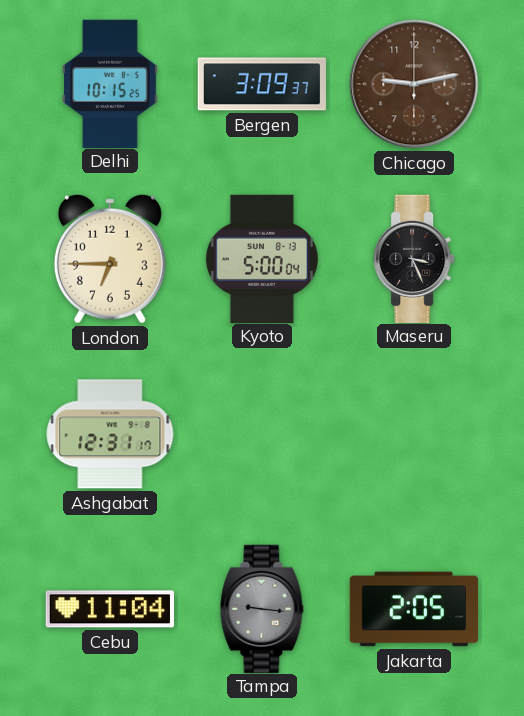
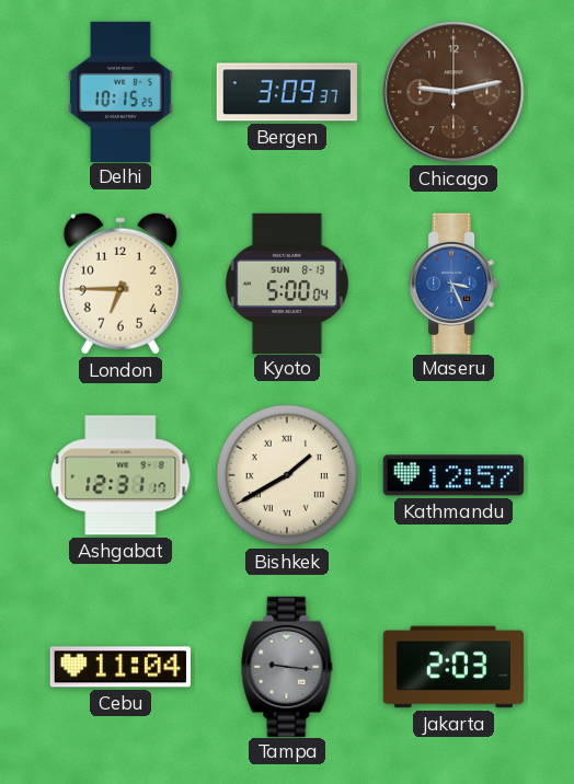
Maseru dial: black -> blue
Bishkek: none -> 1:40
Kathmandu: none -> 12:57
Jakarta: 2:05 -> 2:03
